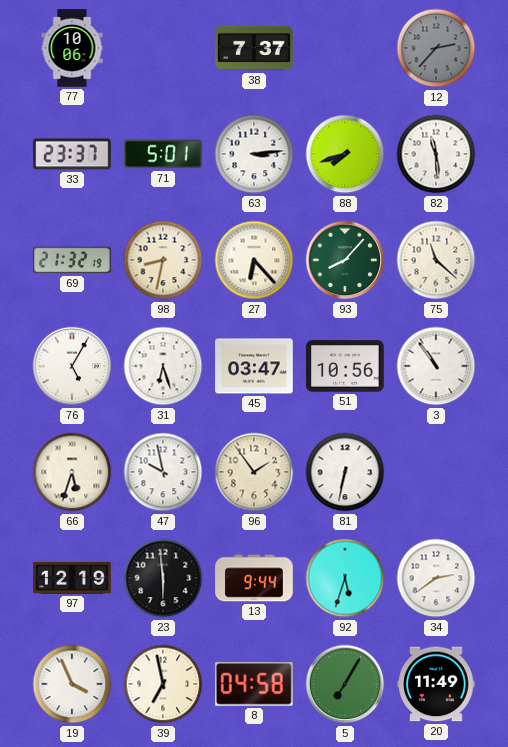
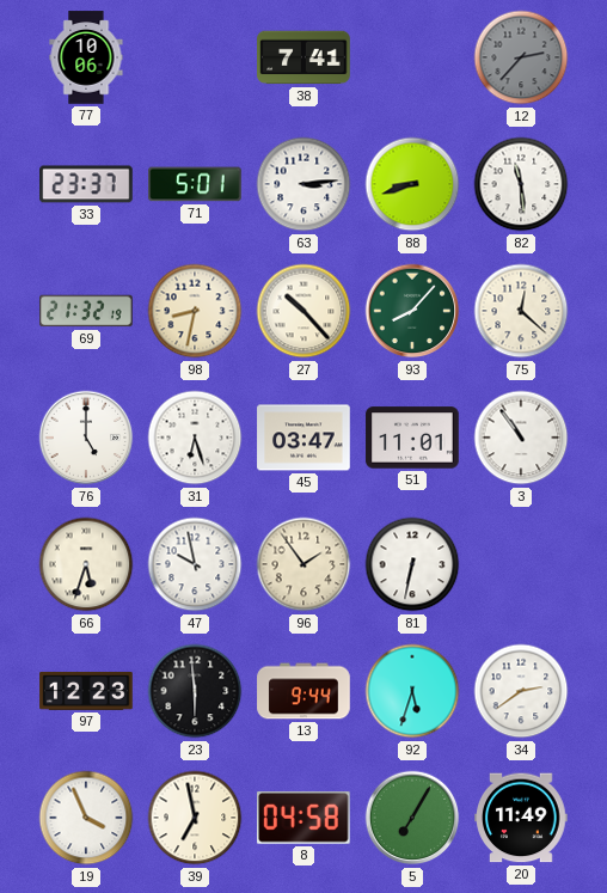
38: 7:37 -> 7:41
88: 7:42 -> 8:42
27: 6:23 -> 10:23
75: 11:22 -> 12:22
76: 5:05 -> 5:00
51: 10:56 -> 11:01
97: 12:19 -> 12:23
